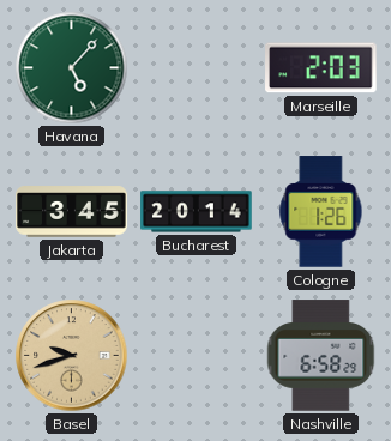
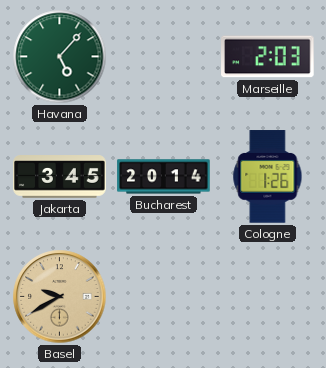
Basel: 9:42 -> 9:40
Nashville: 6:58 -> none
